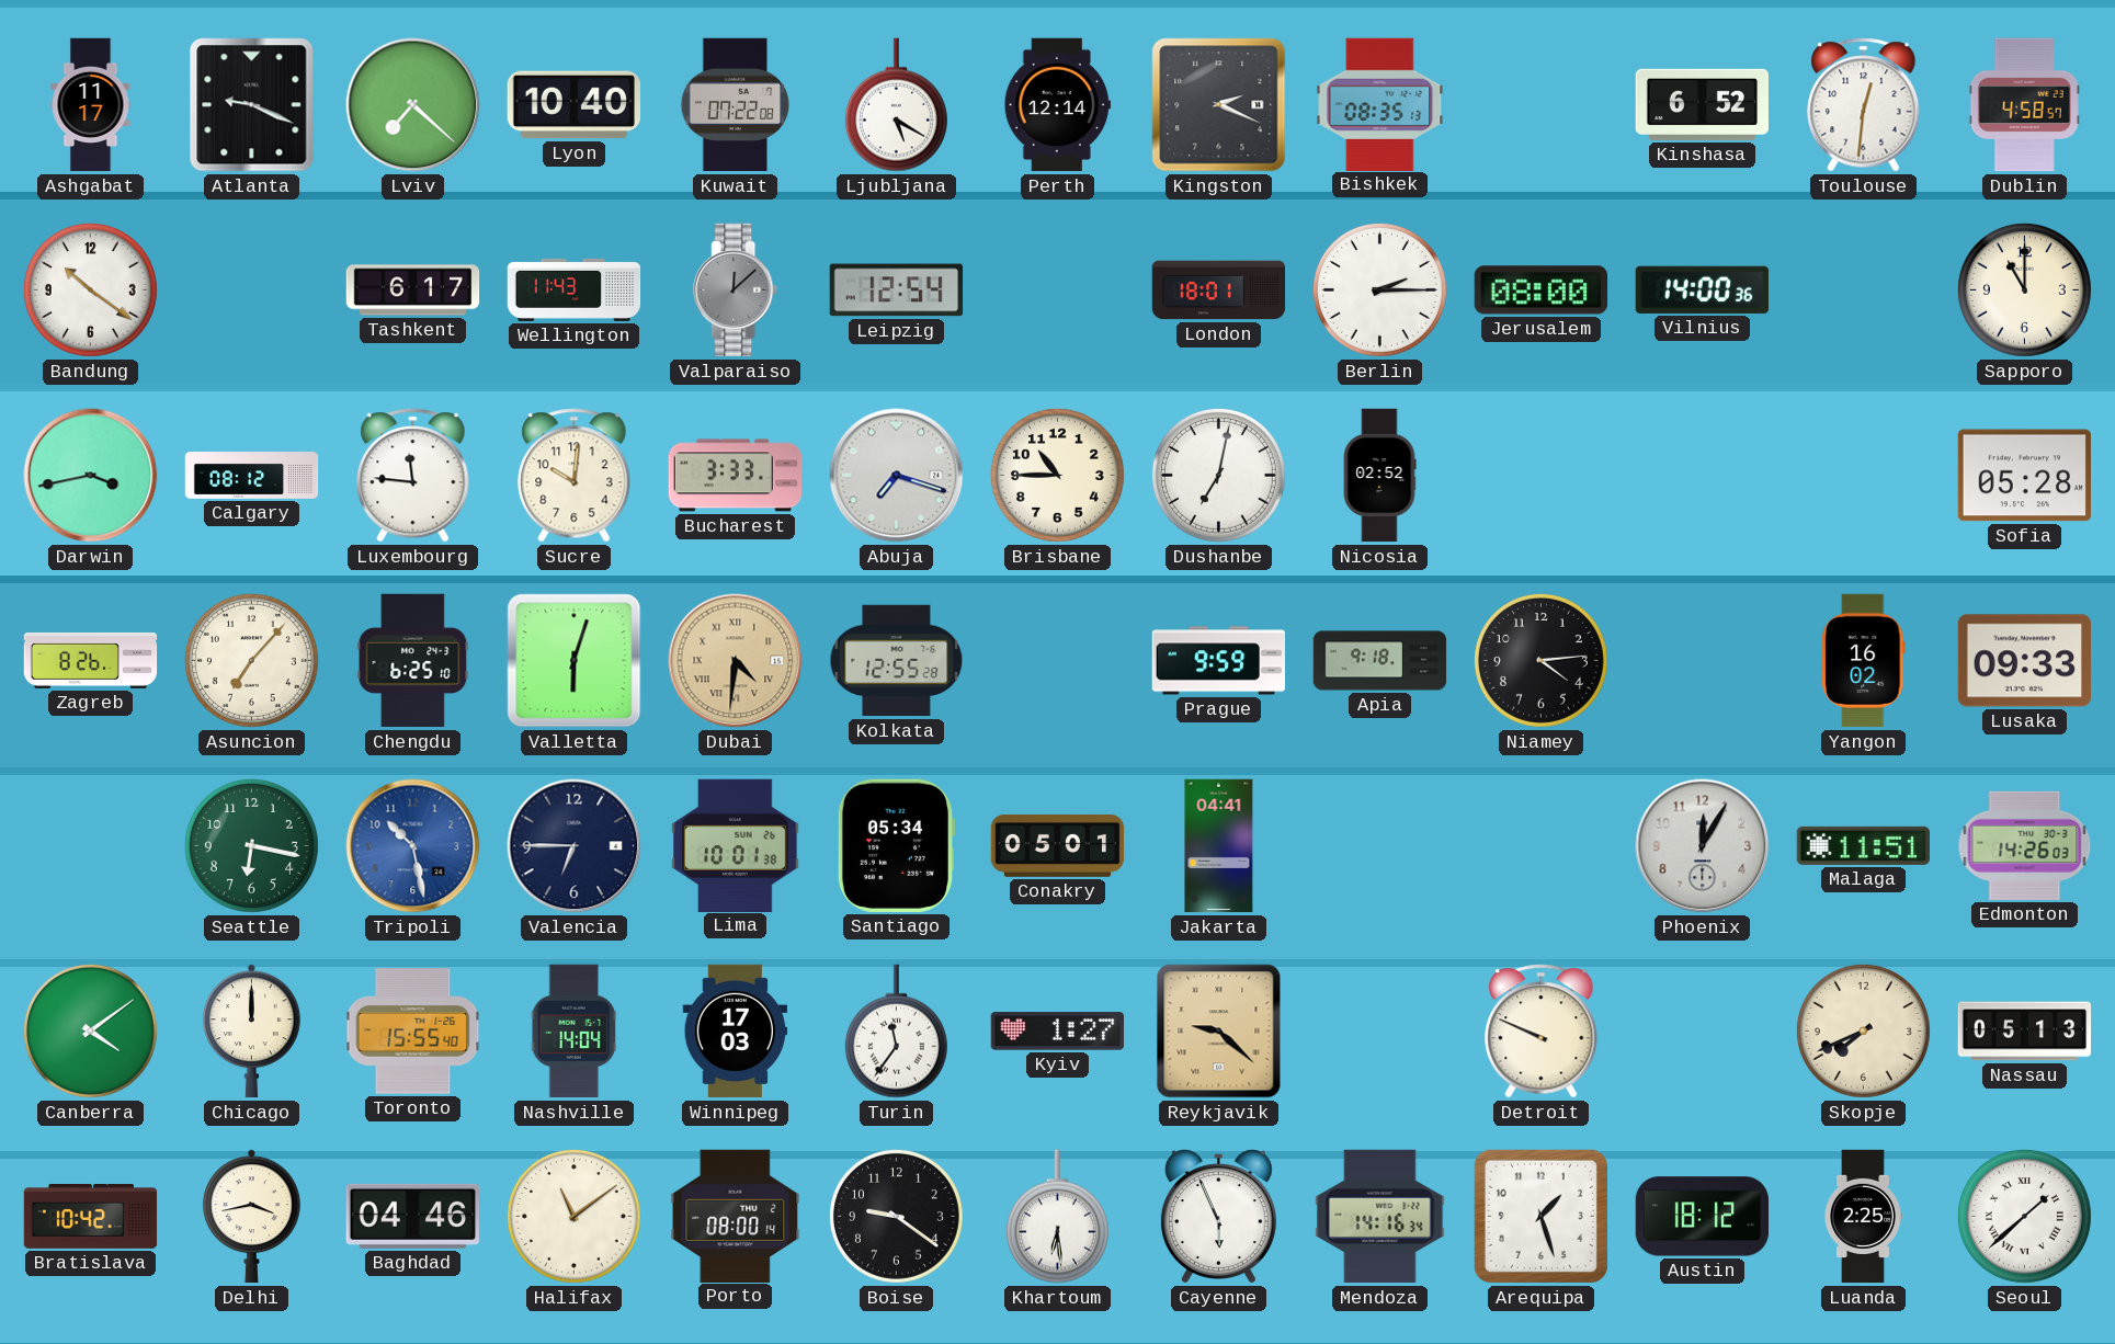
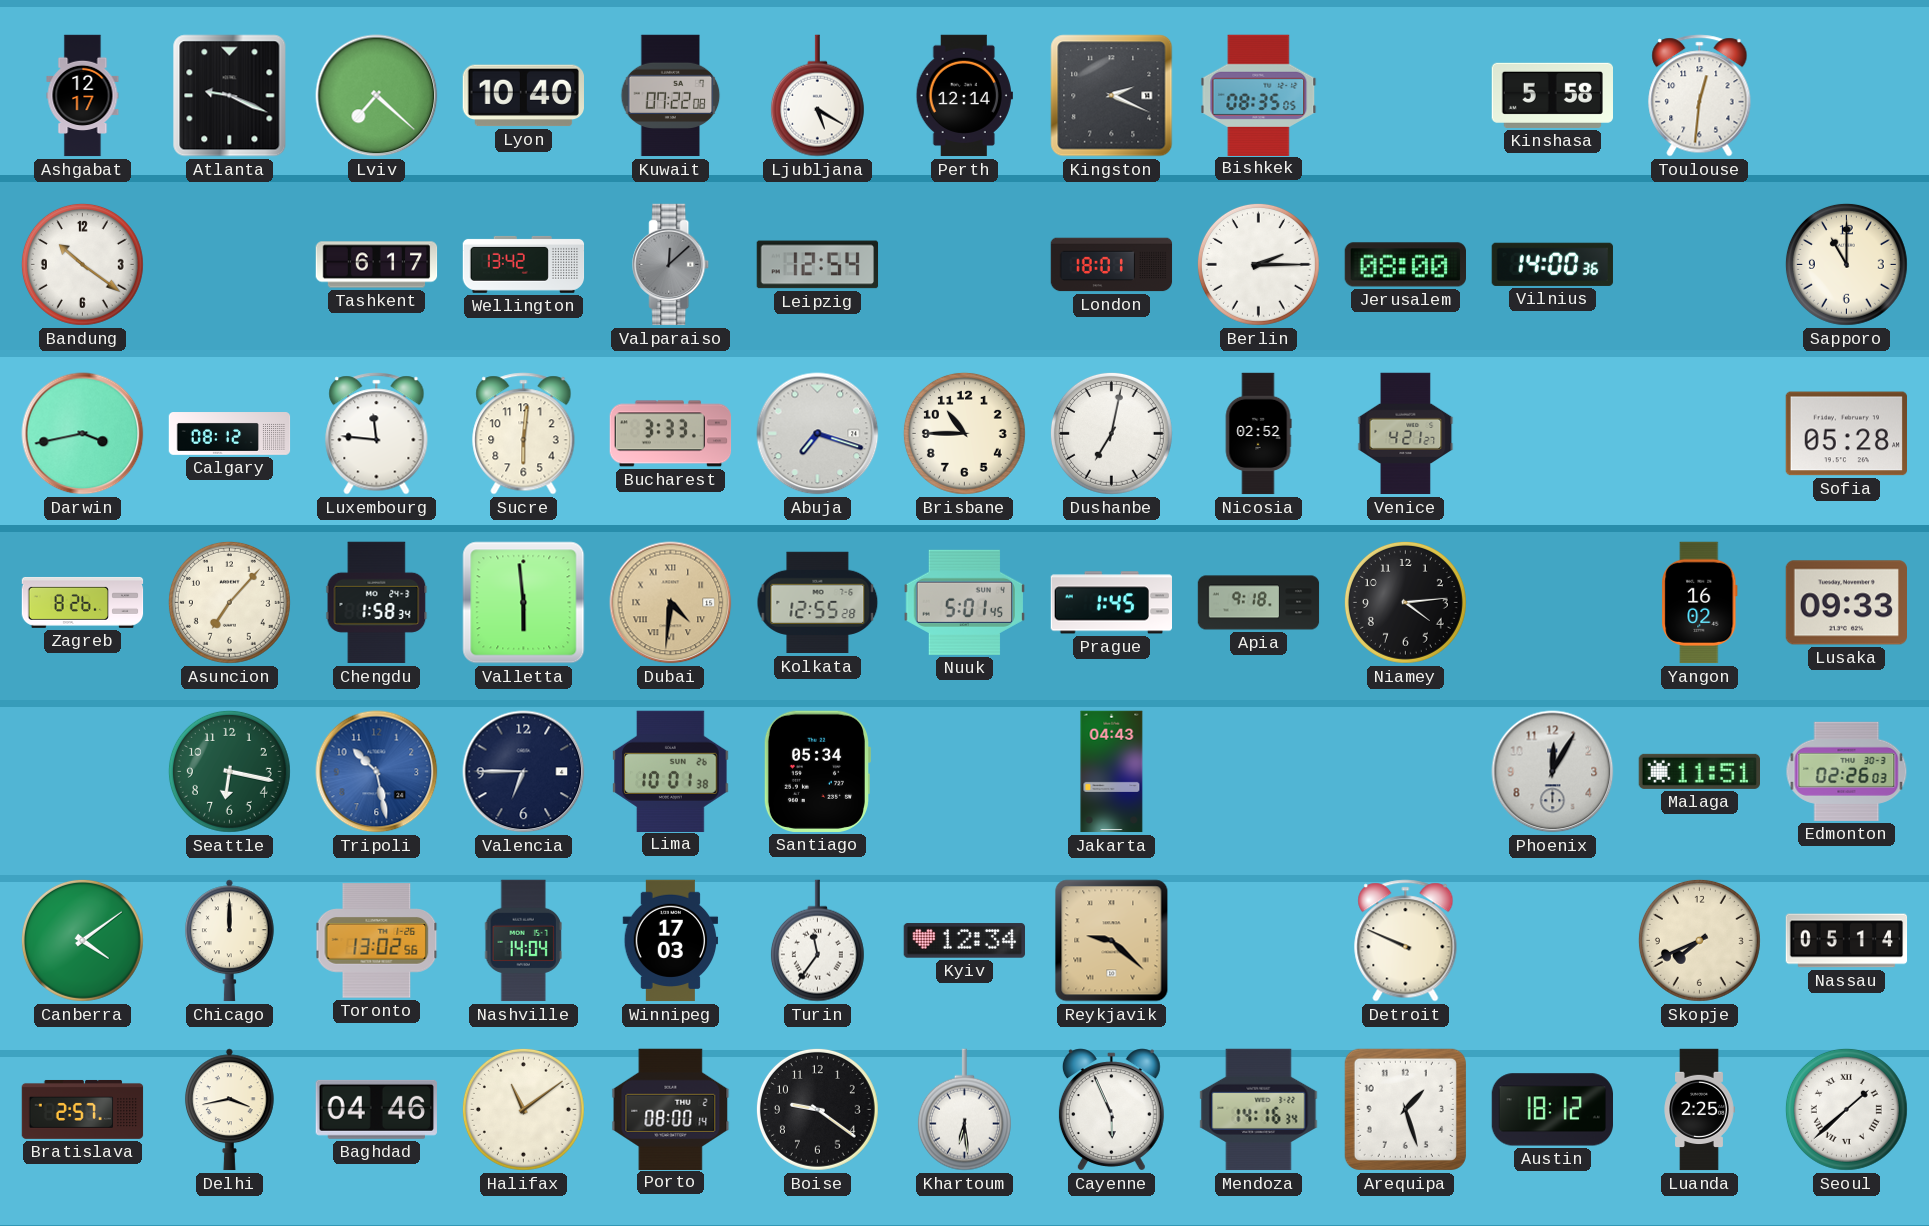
Ashgabat: 11:17 -> 12:17
Bishkek: 08:35:13 -> 08:35:05
Kinshasa: 6:52 -> 5:58
Dublin: 4:58 -> none
Wellington: 11:43 -> 13:42
Sucre: 10:01 -> 6:01
Venice: none -> 4:21
Chengdu: 6:25 -> 1:58
Valletta: 6:03 -> 5:59
Nuuk: none -> 5:01
Prague: 9:59 -> 1:45
Conakry: 05:01 -> none
Jakarta: 04:41 -> 04:43
Edmonton: 14:26 -> 02:26
Toronto: 15:55 -> 13:02
Kyiv: 1:27 -> 12:34
Nassau: 05:13 -> 05:14
Bratislava: 10:42 -> 2:57
